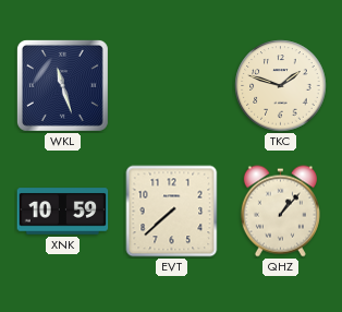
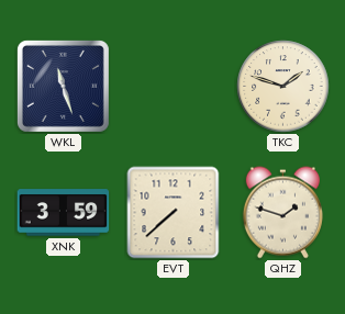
XNK: 10:59 -> 3:59
QHZ: 1:07 -> 1:48
